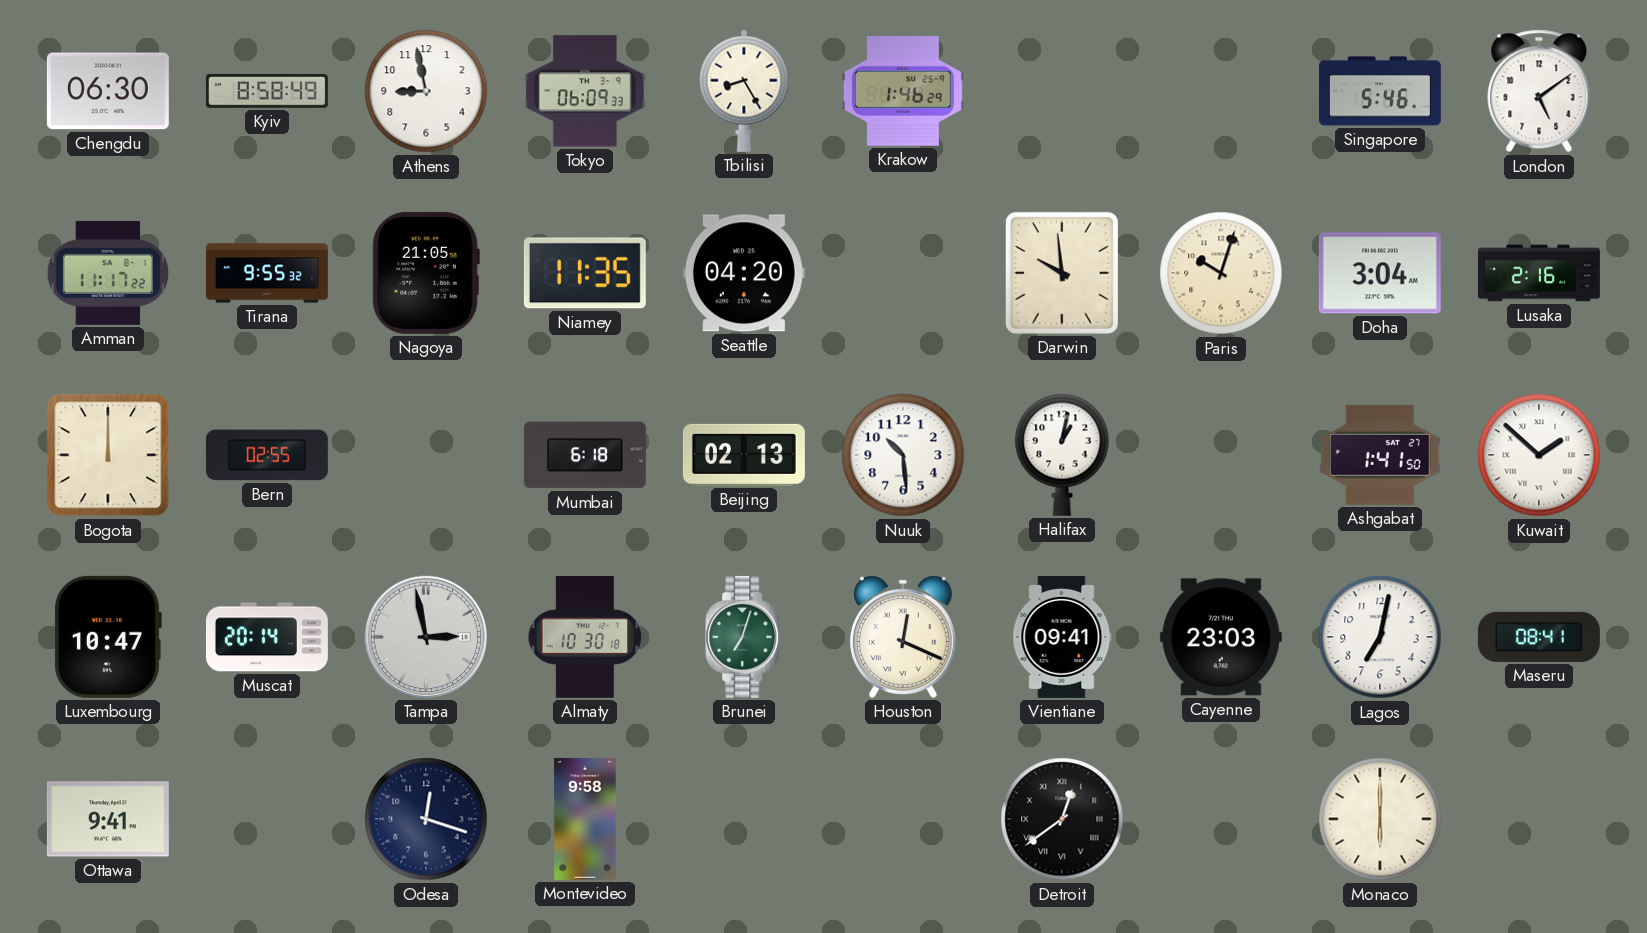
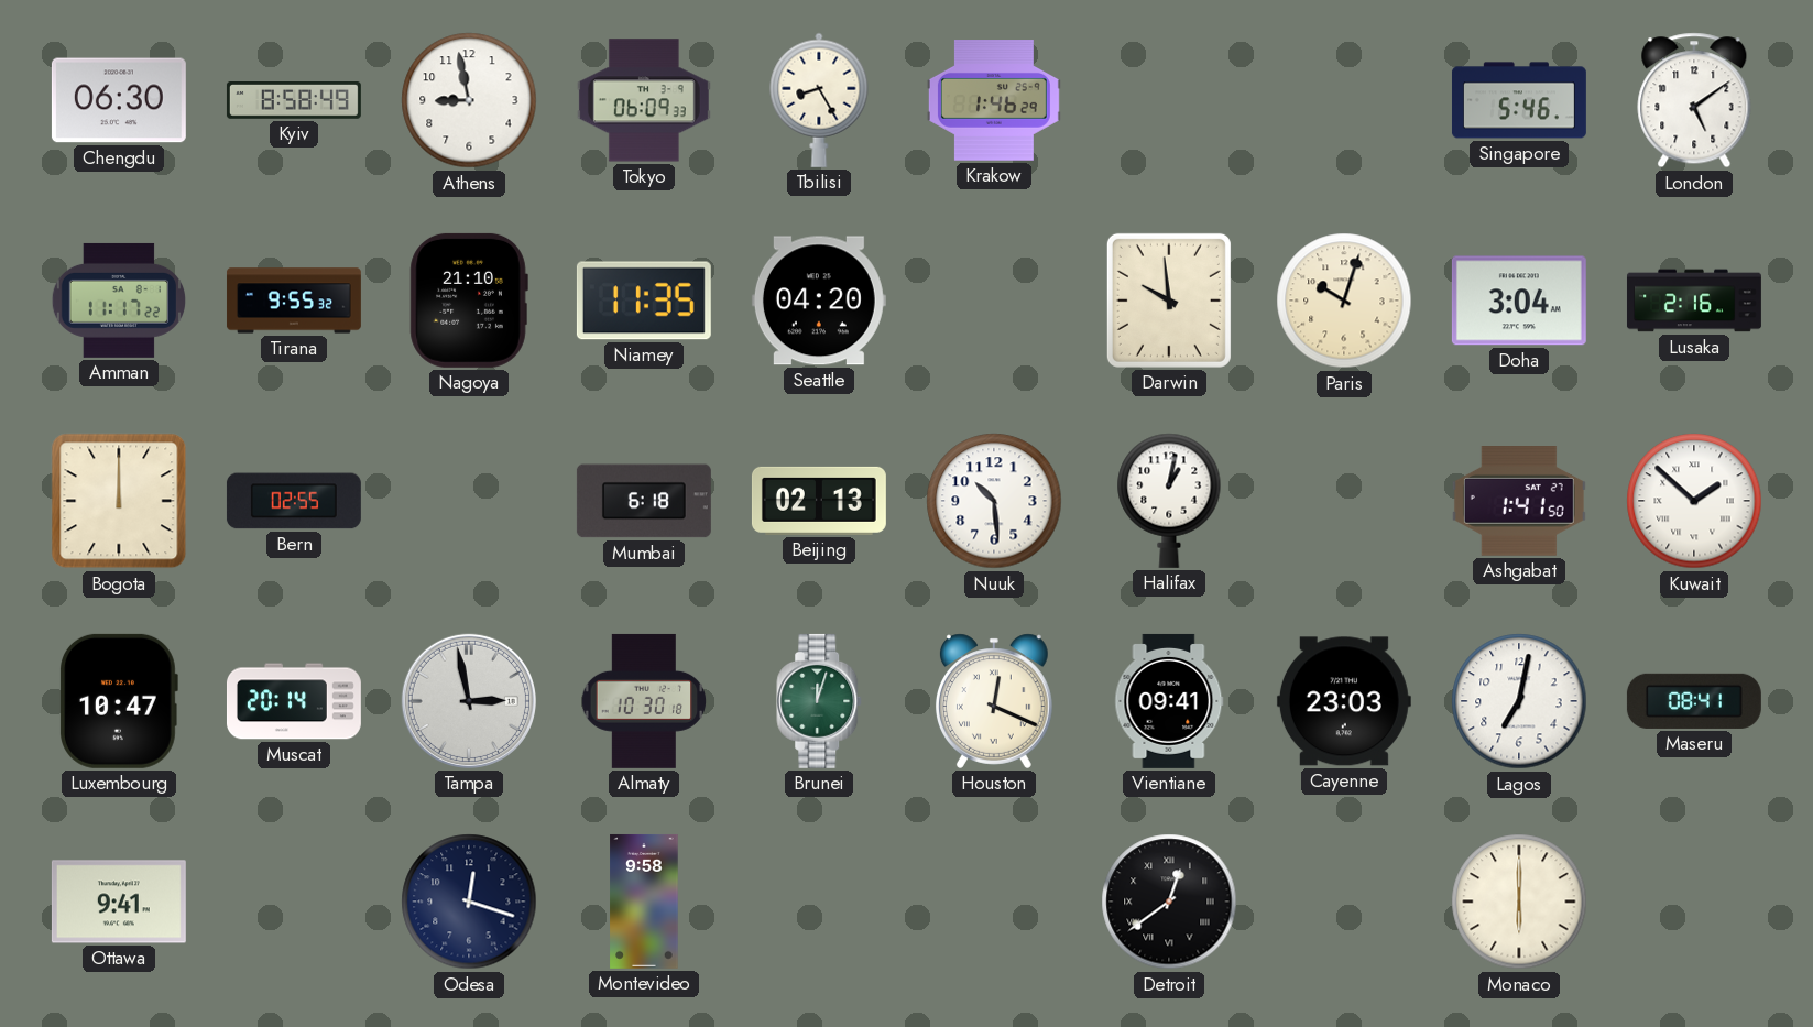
Nagoya: 21:05 -> 21:10
Brunei: 7:03 -> 12:03
